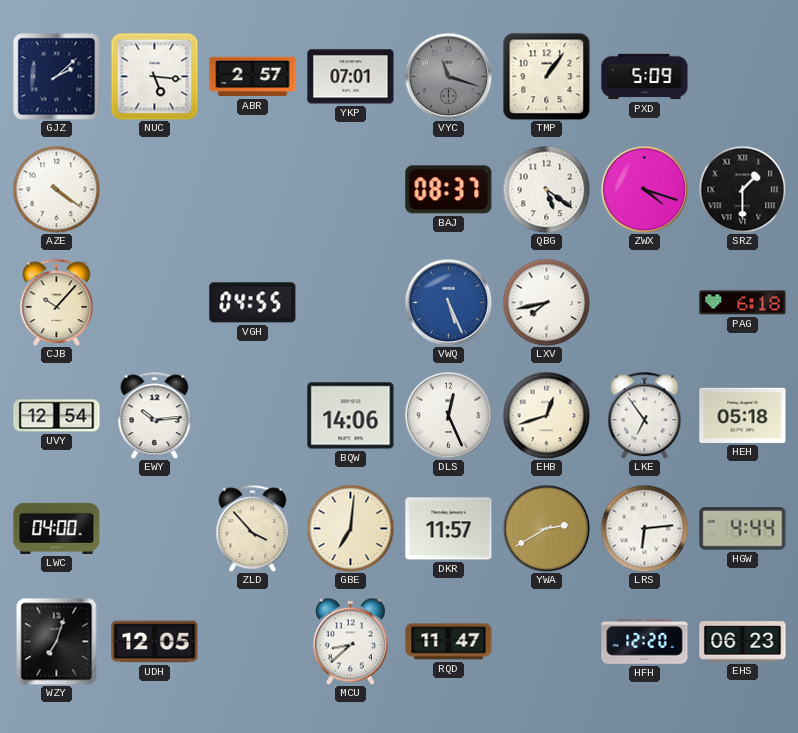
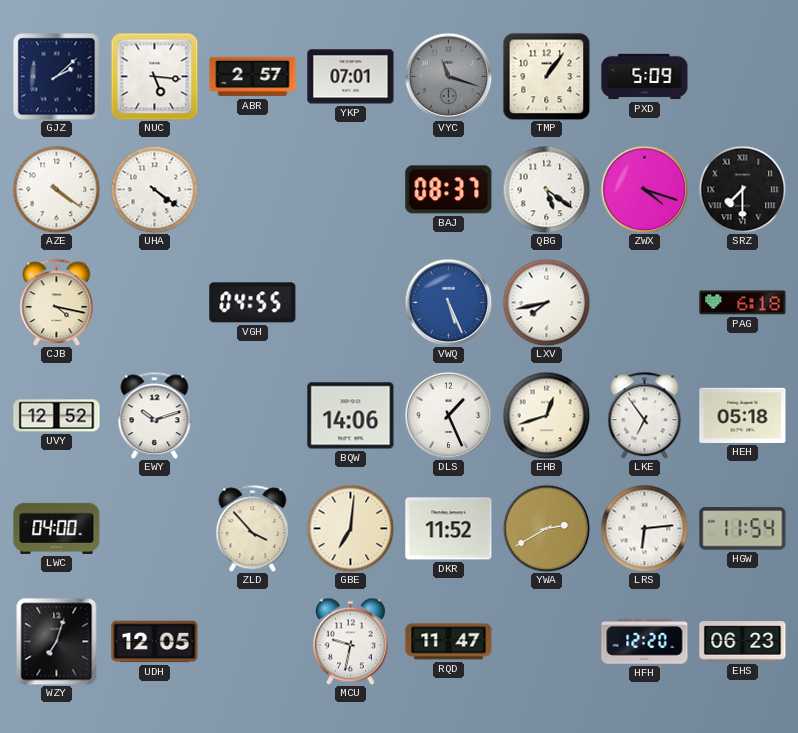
UHA: none -> 4:21
SRZ: 1:30 -> 7:30
CJB: 10:07 -> 4:17
UVY: 12:54 -> 12:52
EWY: 10:14 -> 10:12
DLS: 12:26 -> 1:26
DKR: 11:57 -> 11:52
HGW: 4:44 -> 11:54
MCU: 8:38 -> 9:32
